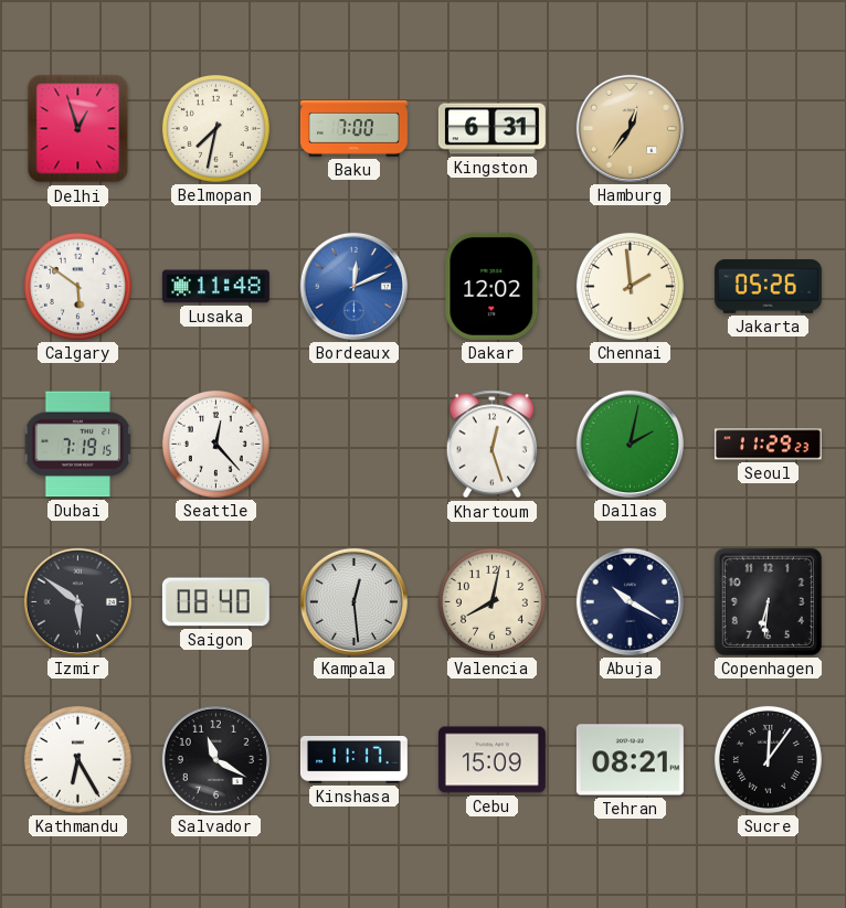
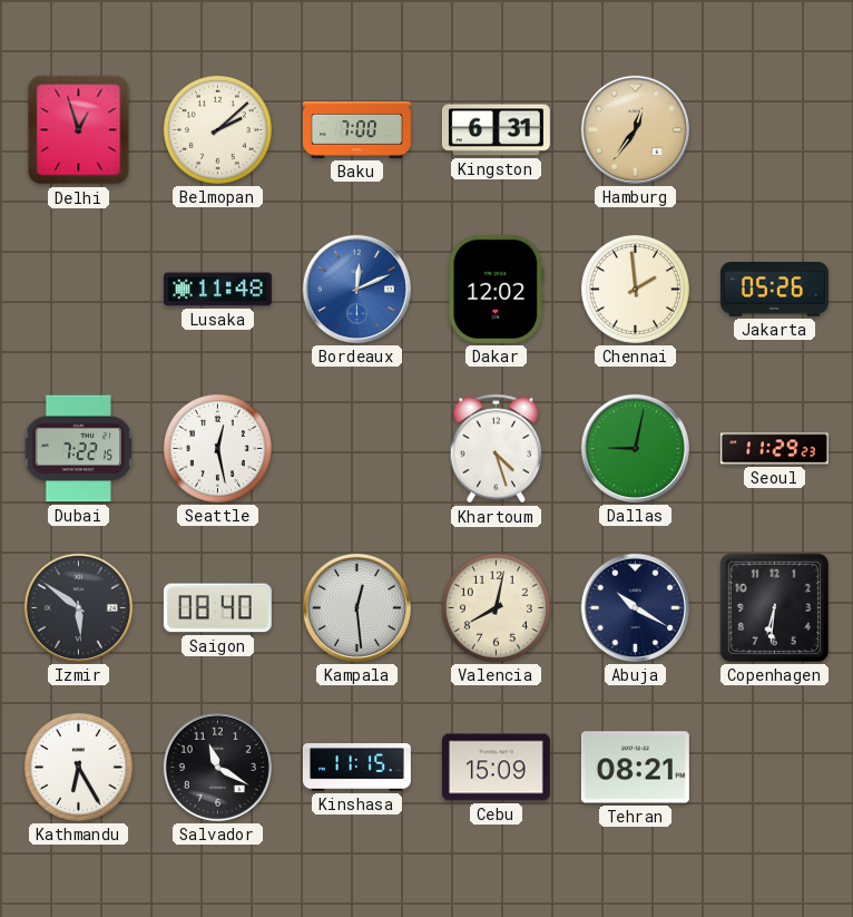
Belmopan: 7:32 -> 2:08
Calgary: 5:51 -> none
Dubai: 7:19 -> 7:22
Seattle: 12:23 -> 12:28
Khartoum: 12:27 -> 4:27
Dallas: 2:02 -> 9:02
Kinshasa: 11:17 -> 11:15
Sucre: 12:06 -> none
